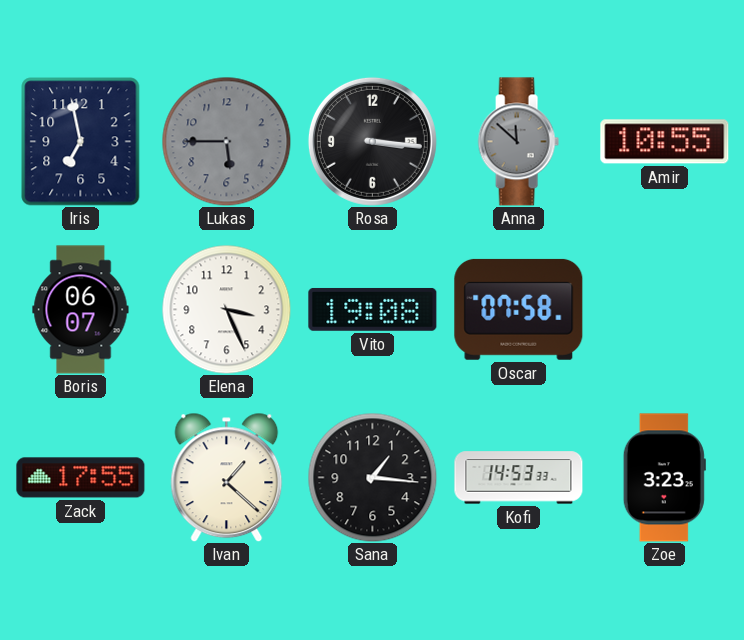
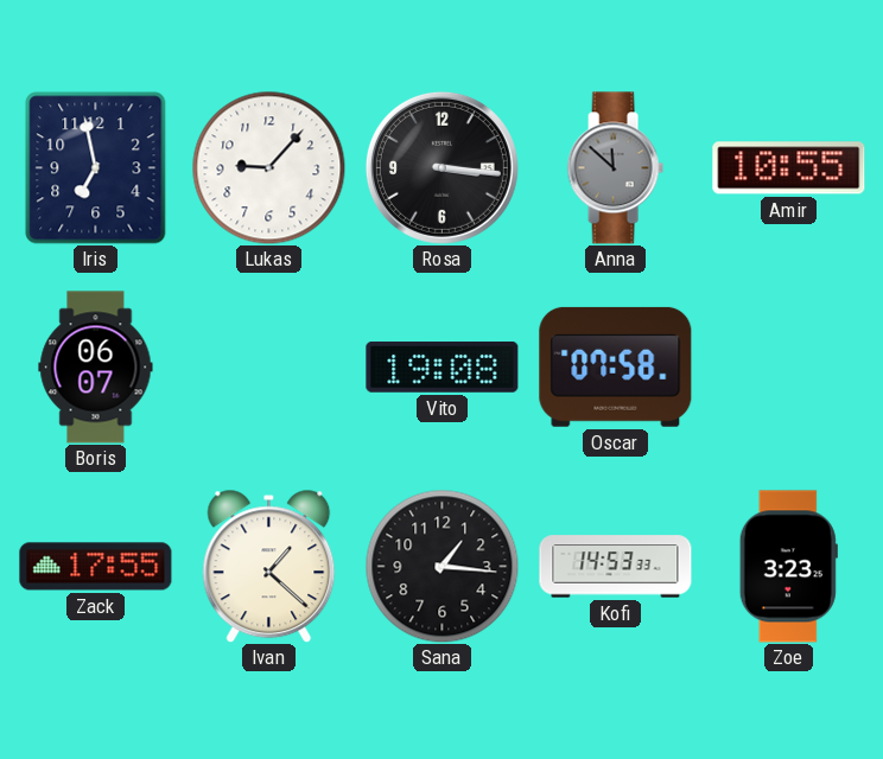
Lukas: 5:45 -> 9:07
Lukas dial: grey -> white
Elena: 3:26 -> none
